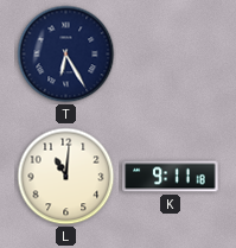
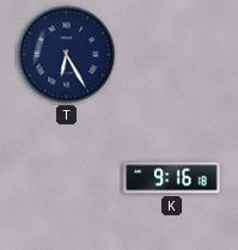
L: 11:01 -> none
K: 9:11 -> 9:16
